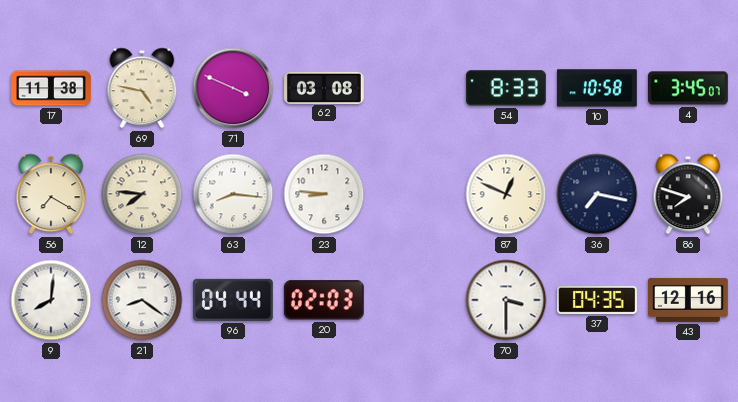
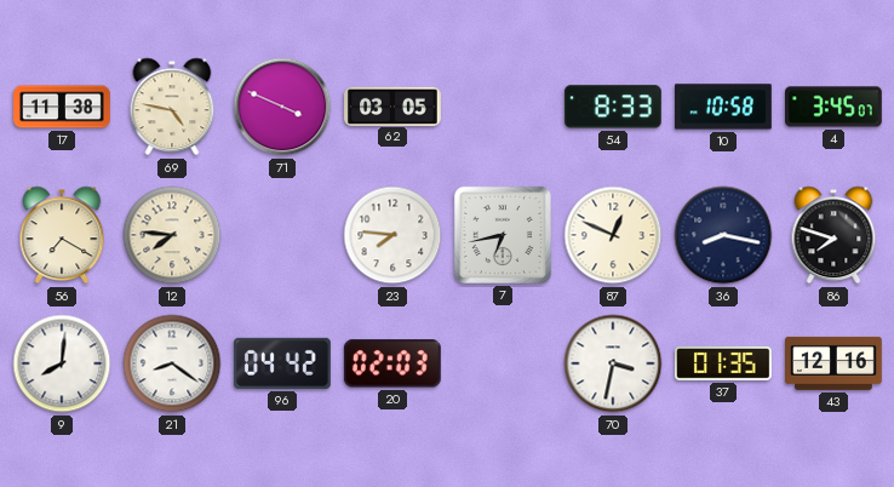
62: 03:08 -> 03:05
63: 8:16 -> none
23: 8:46 -> 7:46
7: none -> 6:43
36: 7:17 -> 8:17
96: 04:44 -> 04:42
70: 3:30 -> 3:32
37: 04:35 -> 01:35
